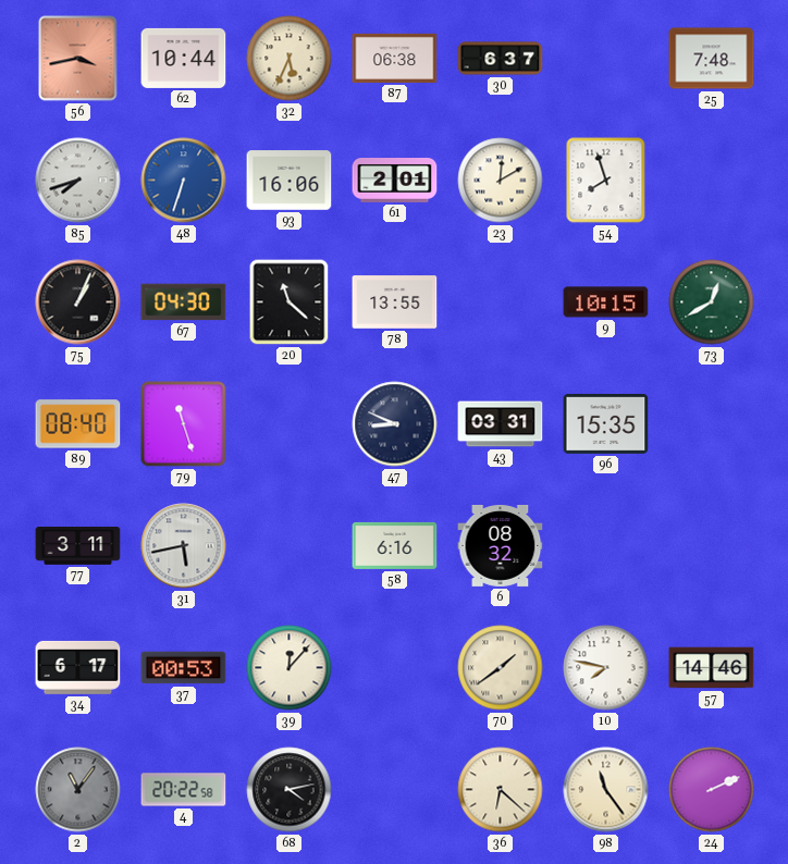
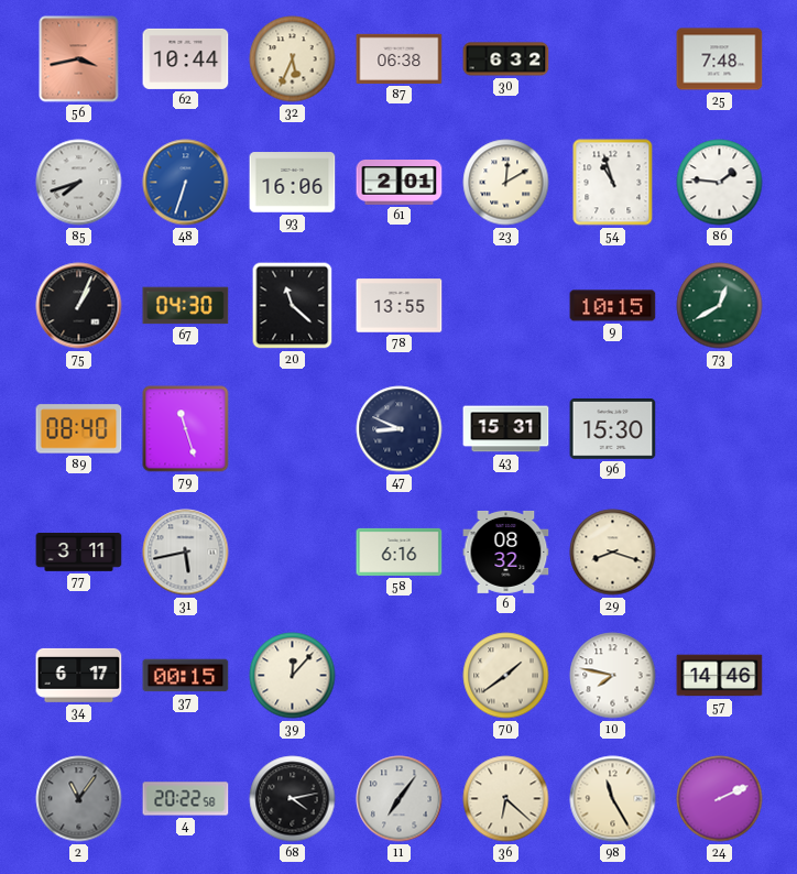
30: 6:37 -> 6:32
54: 7:57 -> 10:57
86: none -> 1:46
43: 03:31 -> 15:31
96: 15:35 -> 15:30
29: none -> 8:18
37: 00:53 -> 00:15
11: none -> 7:06
98: 11:24 -> 11:25
